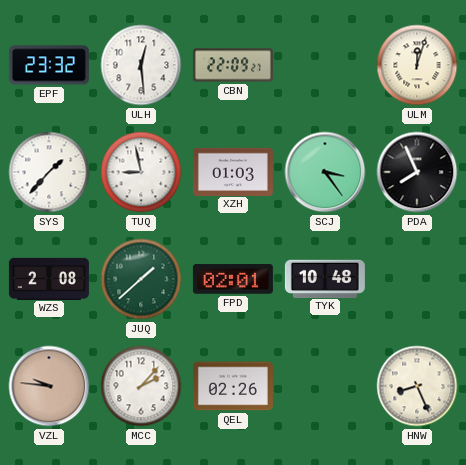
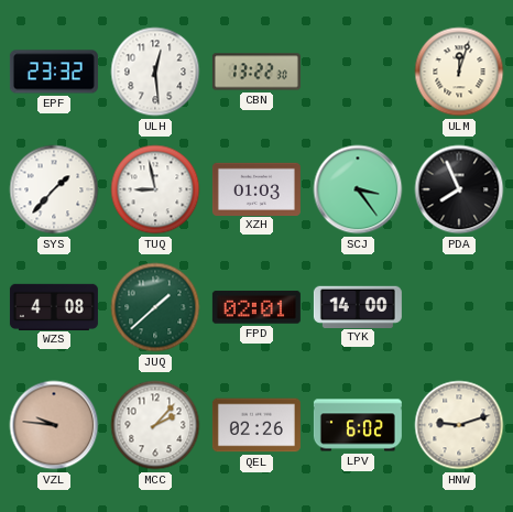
CBN: 22:09 -> 13:22
WZS: 2:08 -> 4:08
TYK: 10:48 -> 14:00
LPV: none -> 6:02
HNW: 8:26 -> 9:12
